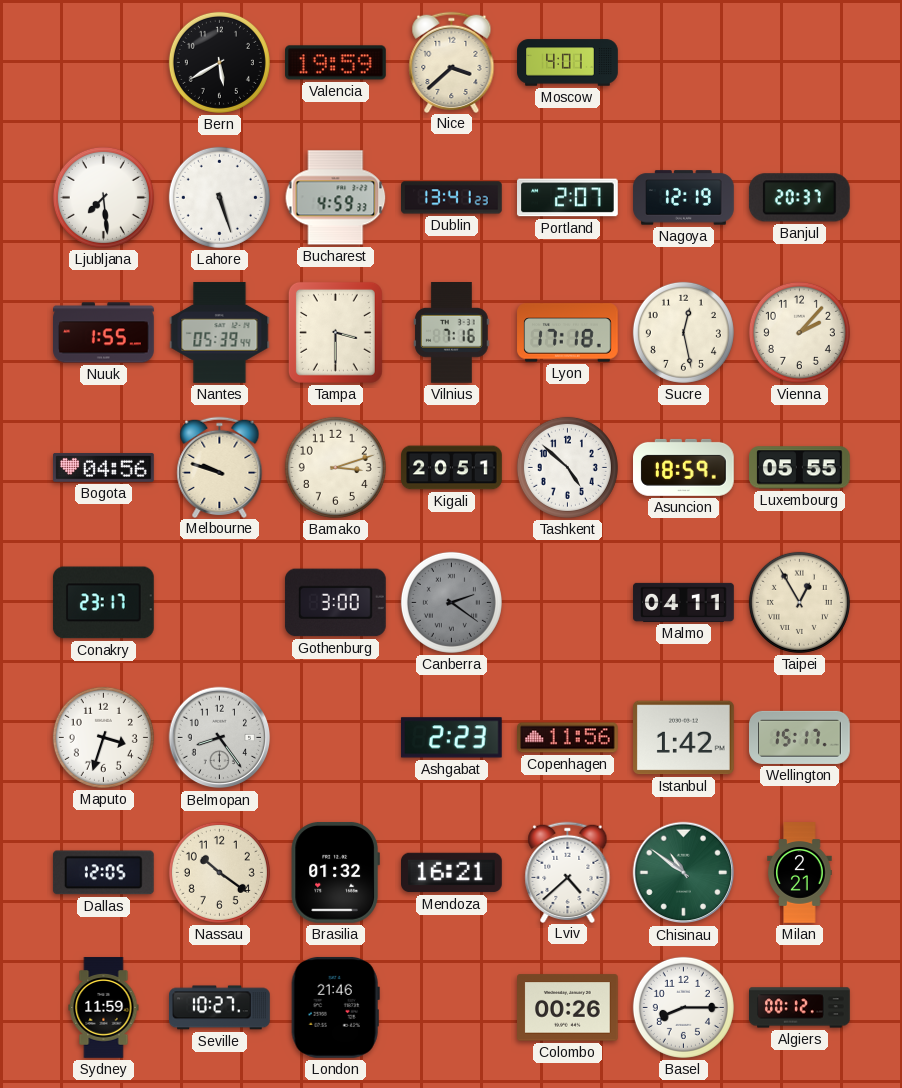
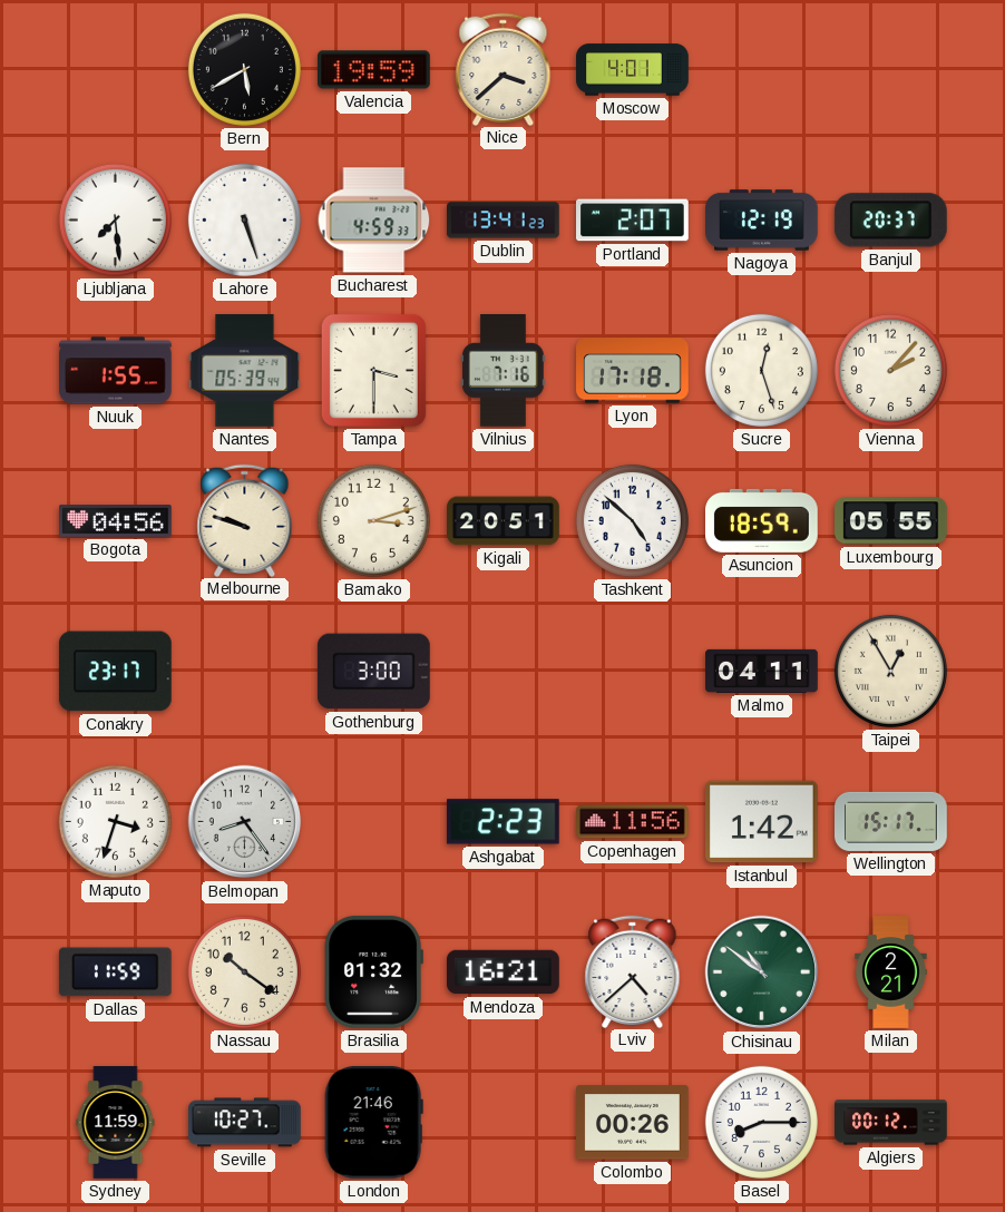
Sucre: 12:28 -> 12:27
Canberra: 2:21 -> none
Dallas: 12:05 -> 11:59
